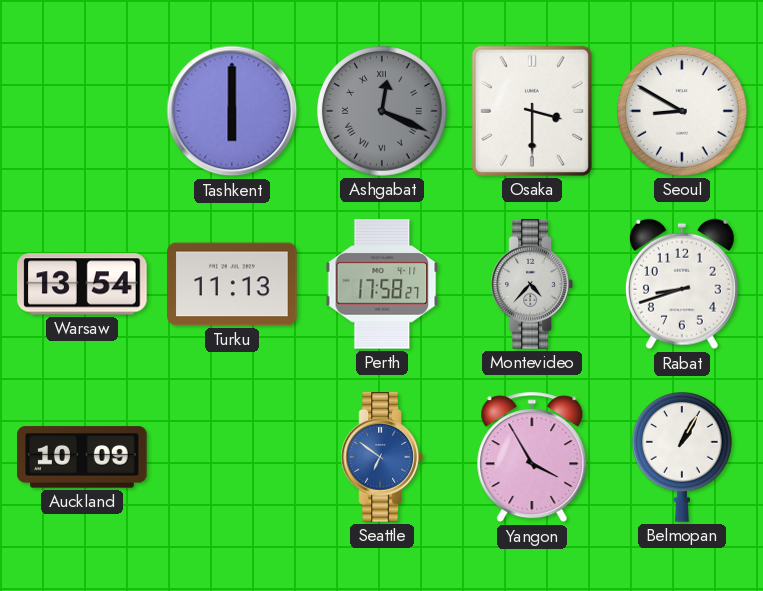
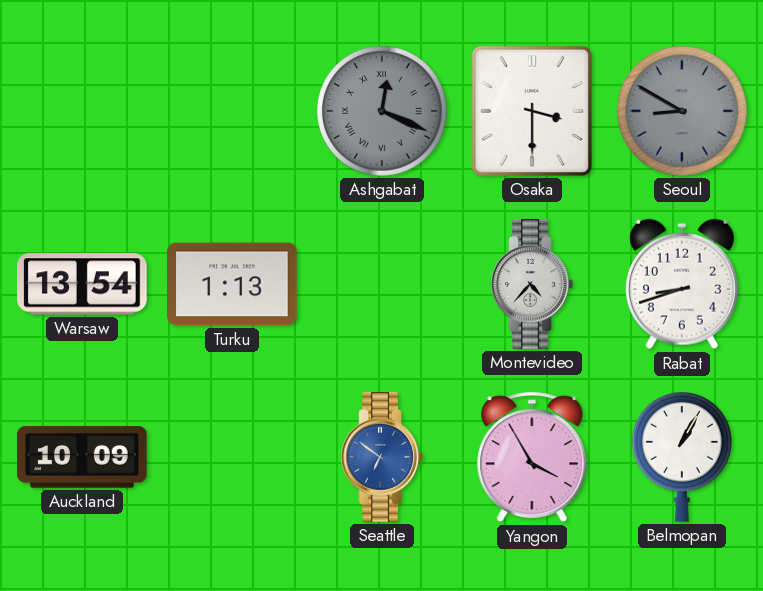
Tashkent: 6:00 -> none
Seoul dial: white -> grey
Turku: 11:13 -> 1:13
Perth: 17:58 -> none
